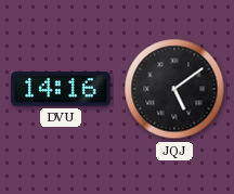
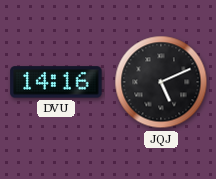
JQJ: 5:09 -> 5:11
